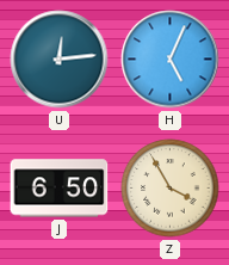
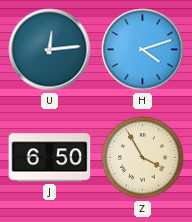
H: 5:04 -> 4:12
